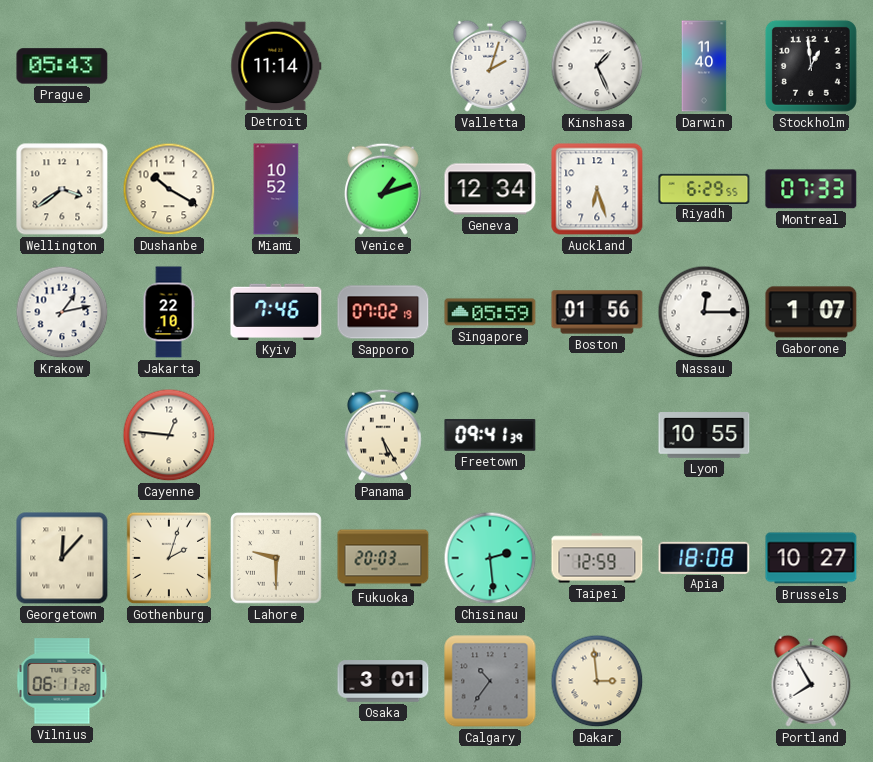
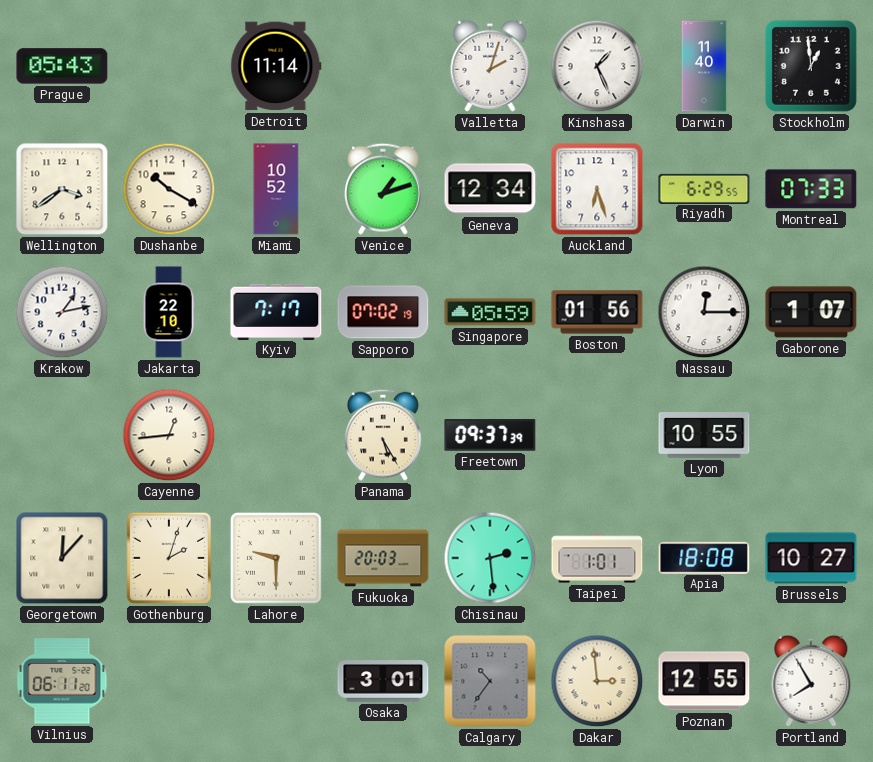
Kyiv: 7:46 -> 7:17
Cayenne: 12:46 -> 12:44
Freetown: 09:41 -> 09:37
Taipei: 12:59 -> 1:01
Poznan: none -> 12:55
